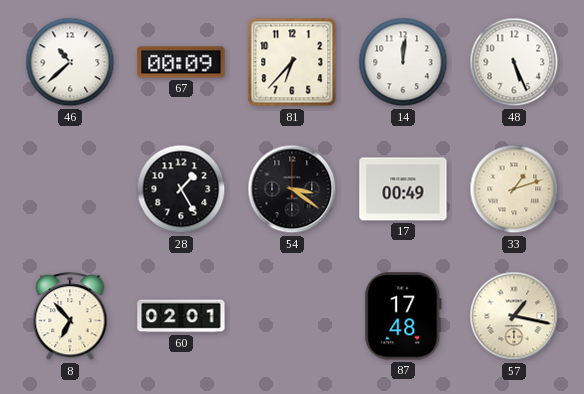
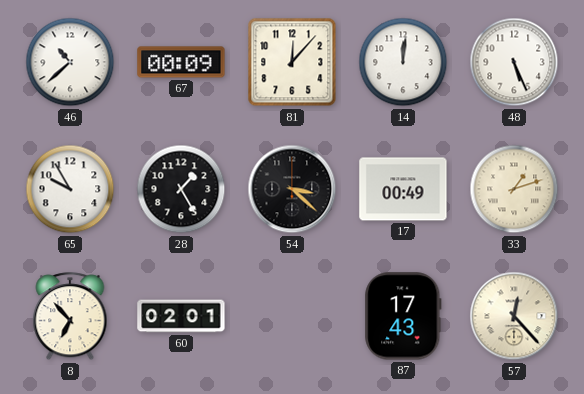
81: 6:37 -> 12:07
65: none -> 9:55
54: 3:21 -> 3:22
87: 17:48 -> 17:43
57: 1:17 -> 12:23
